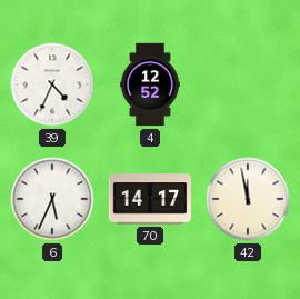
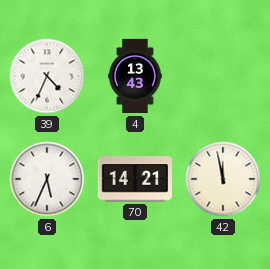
4: 12:52 -> 13:43
70: 14:17 -> 14:21
